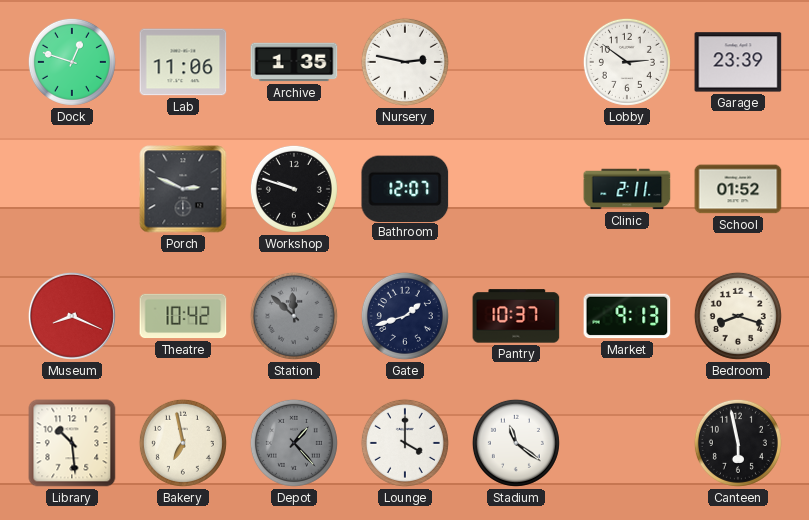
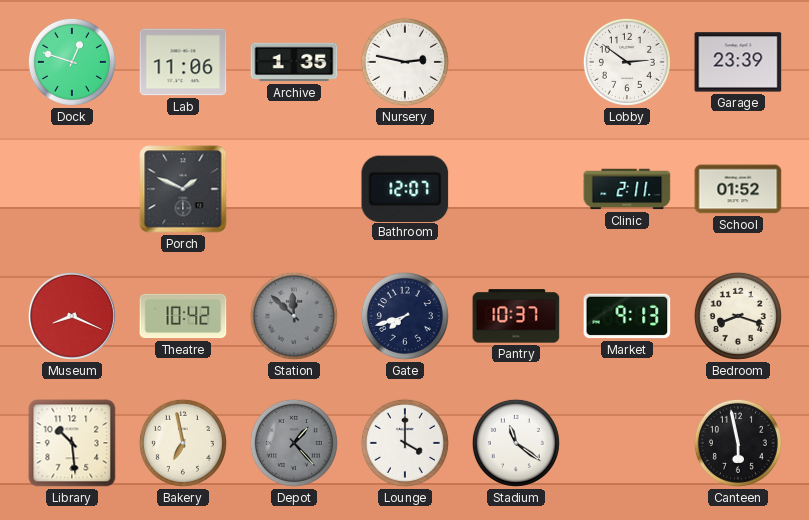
Porch: 2:49 -> 1:49
Workshop: 9:48 -> none
Gate: 1:42 -> 7:42
